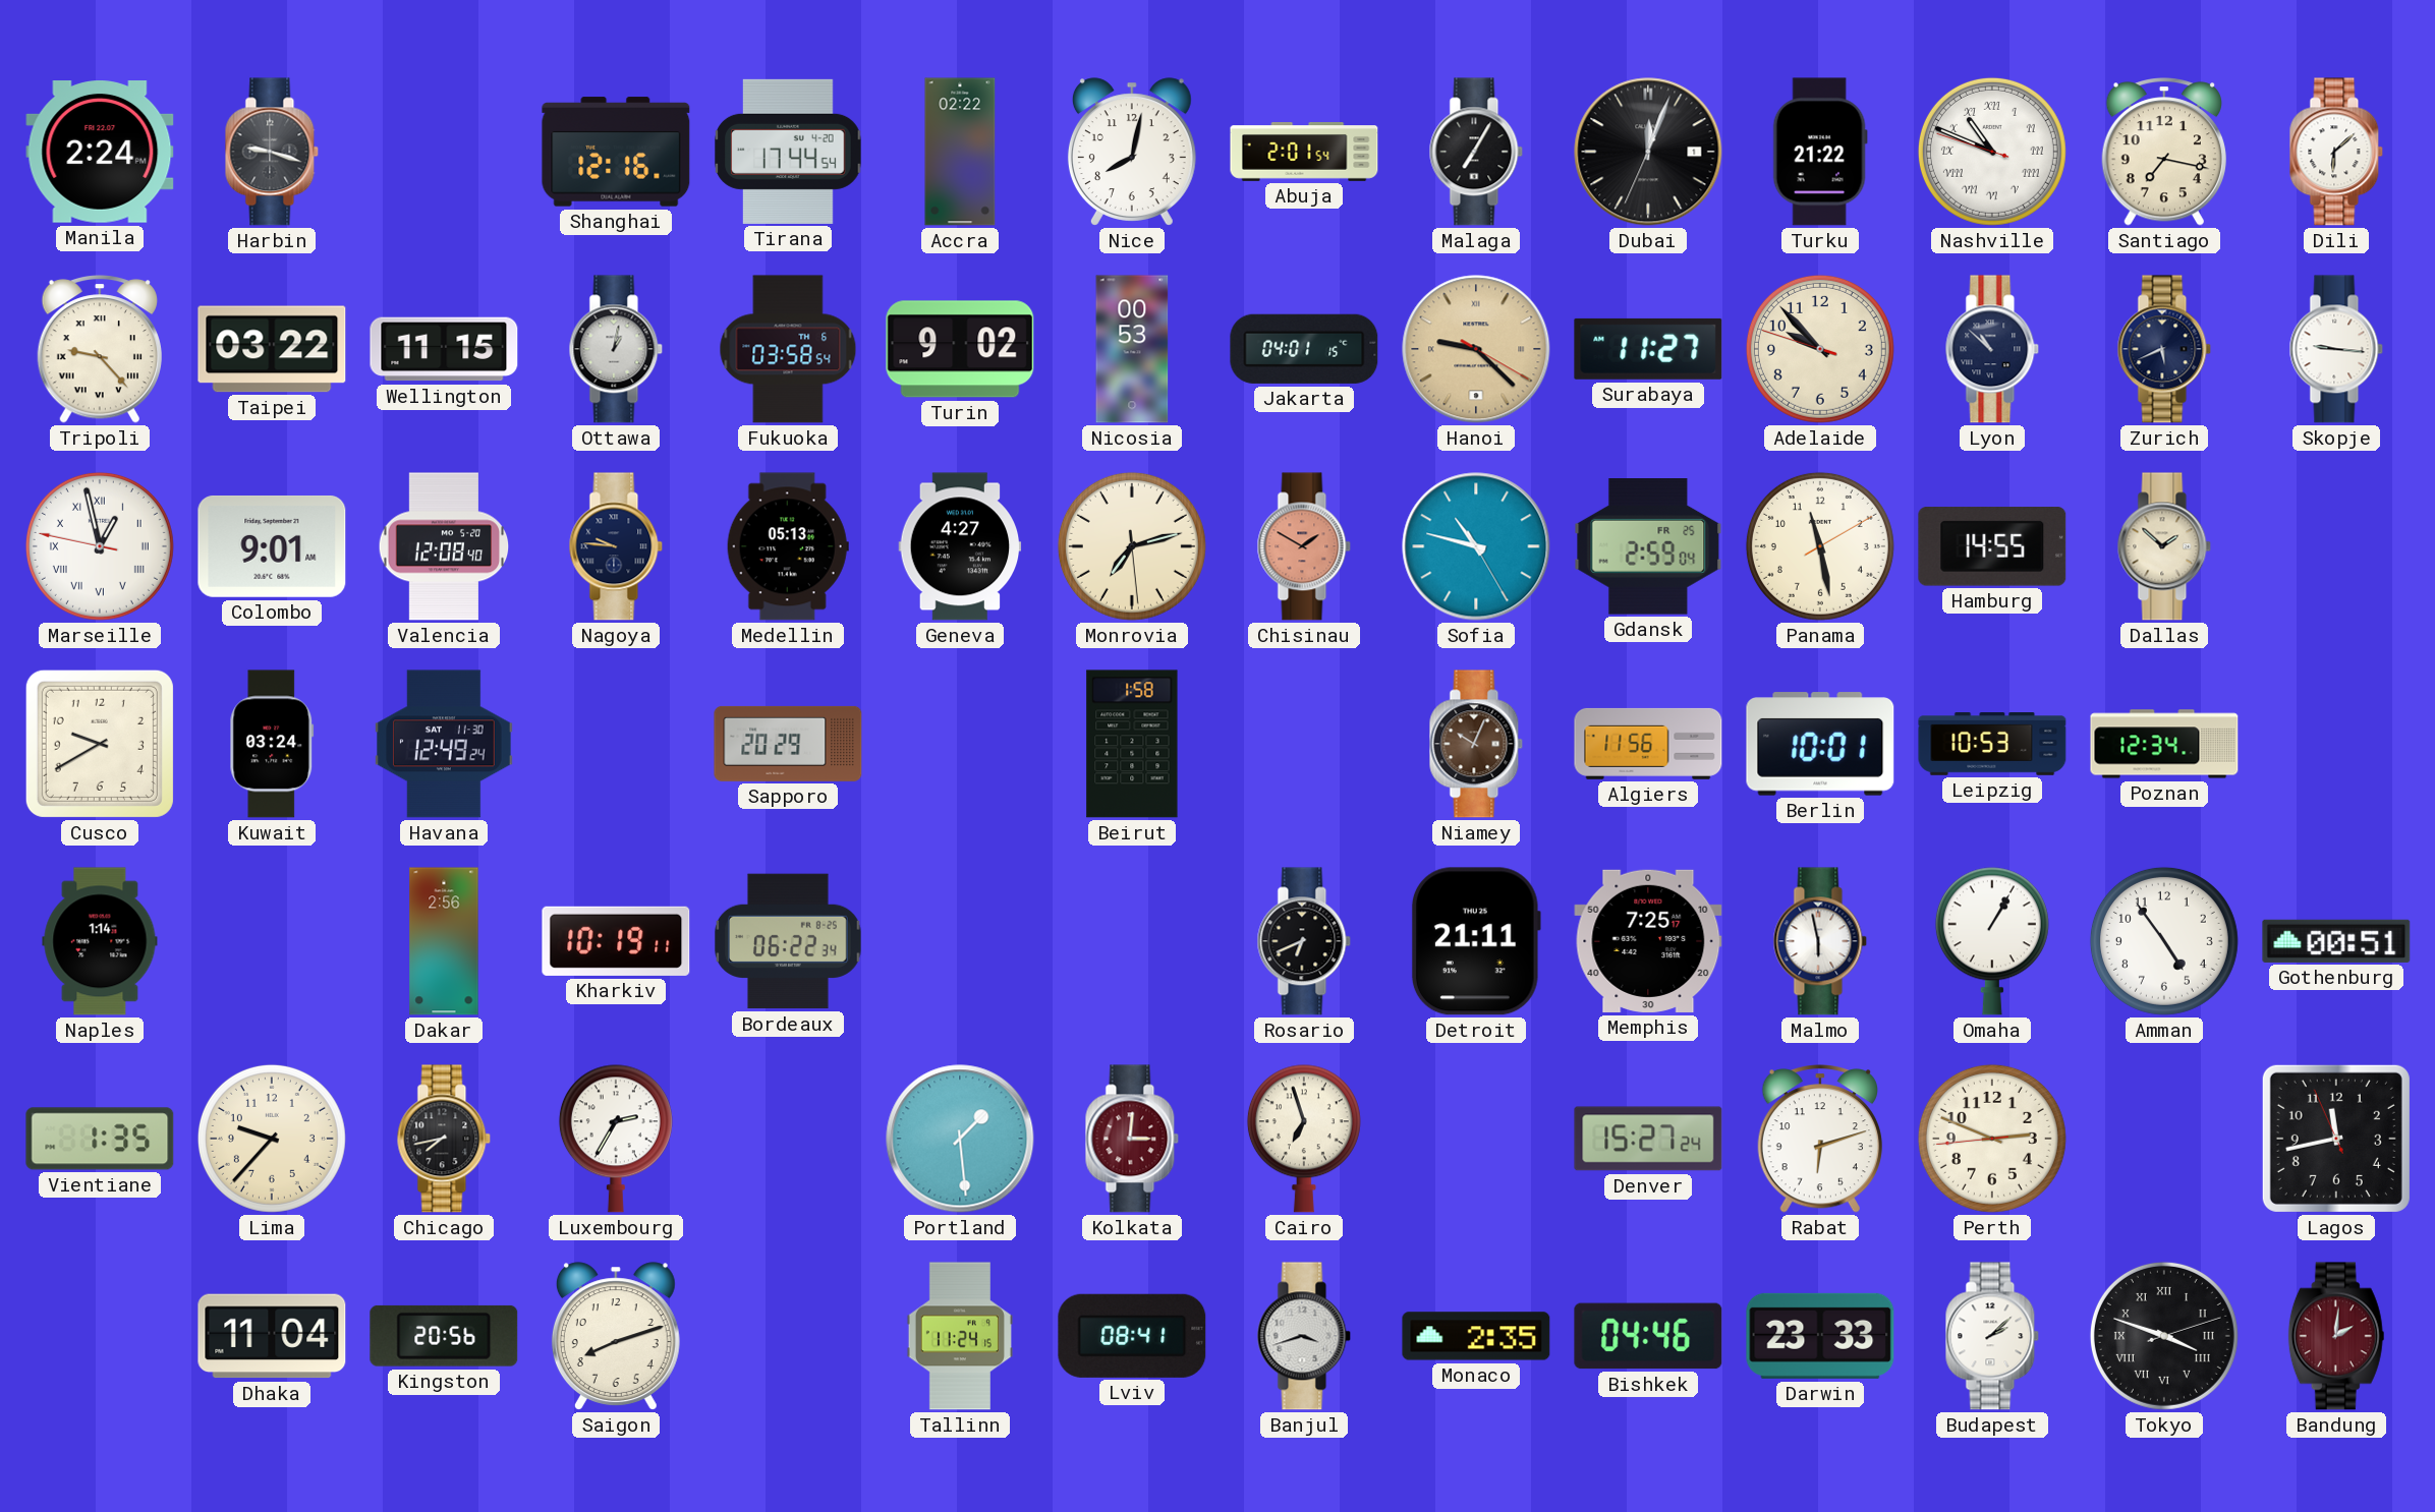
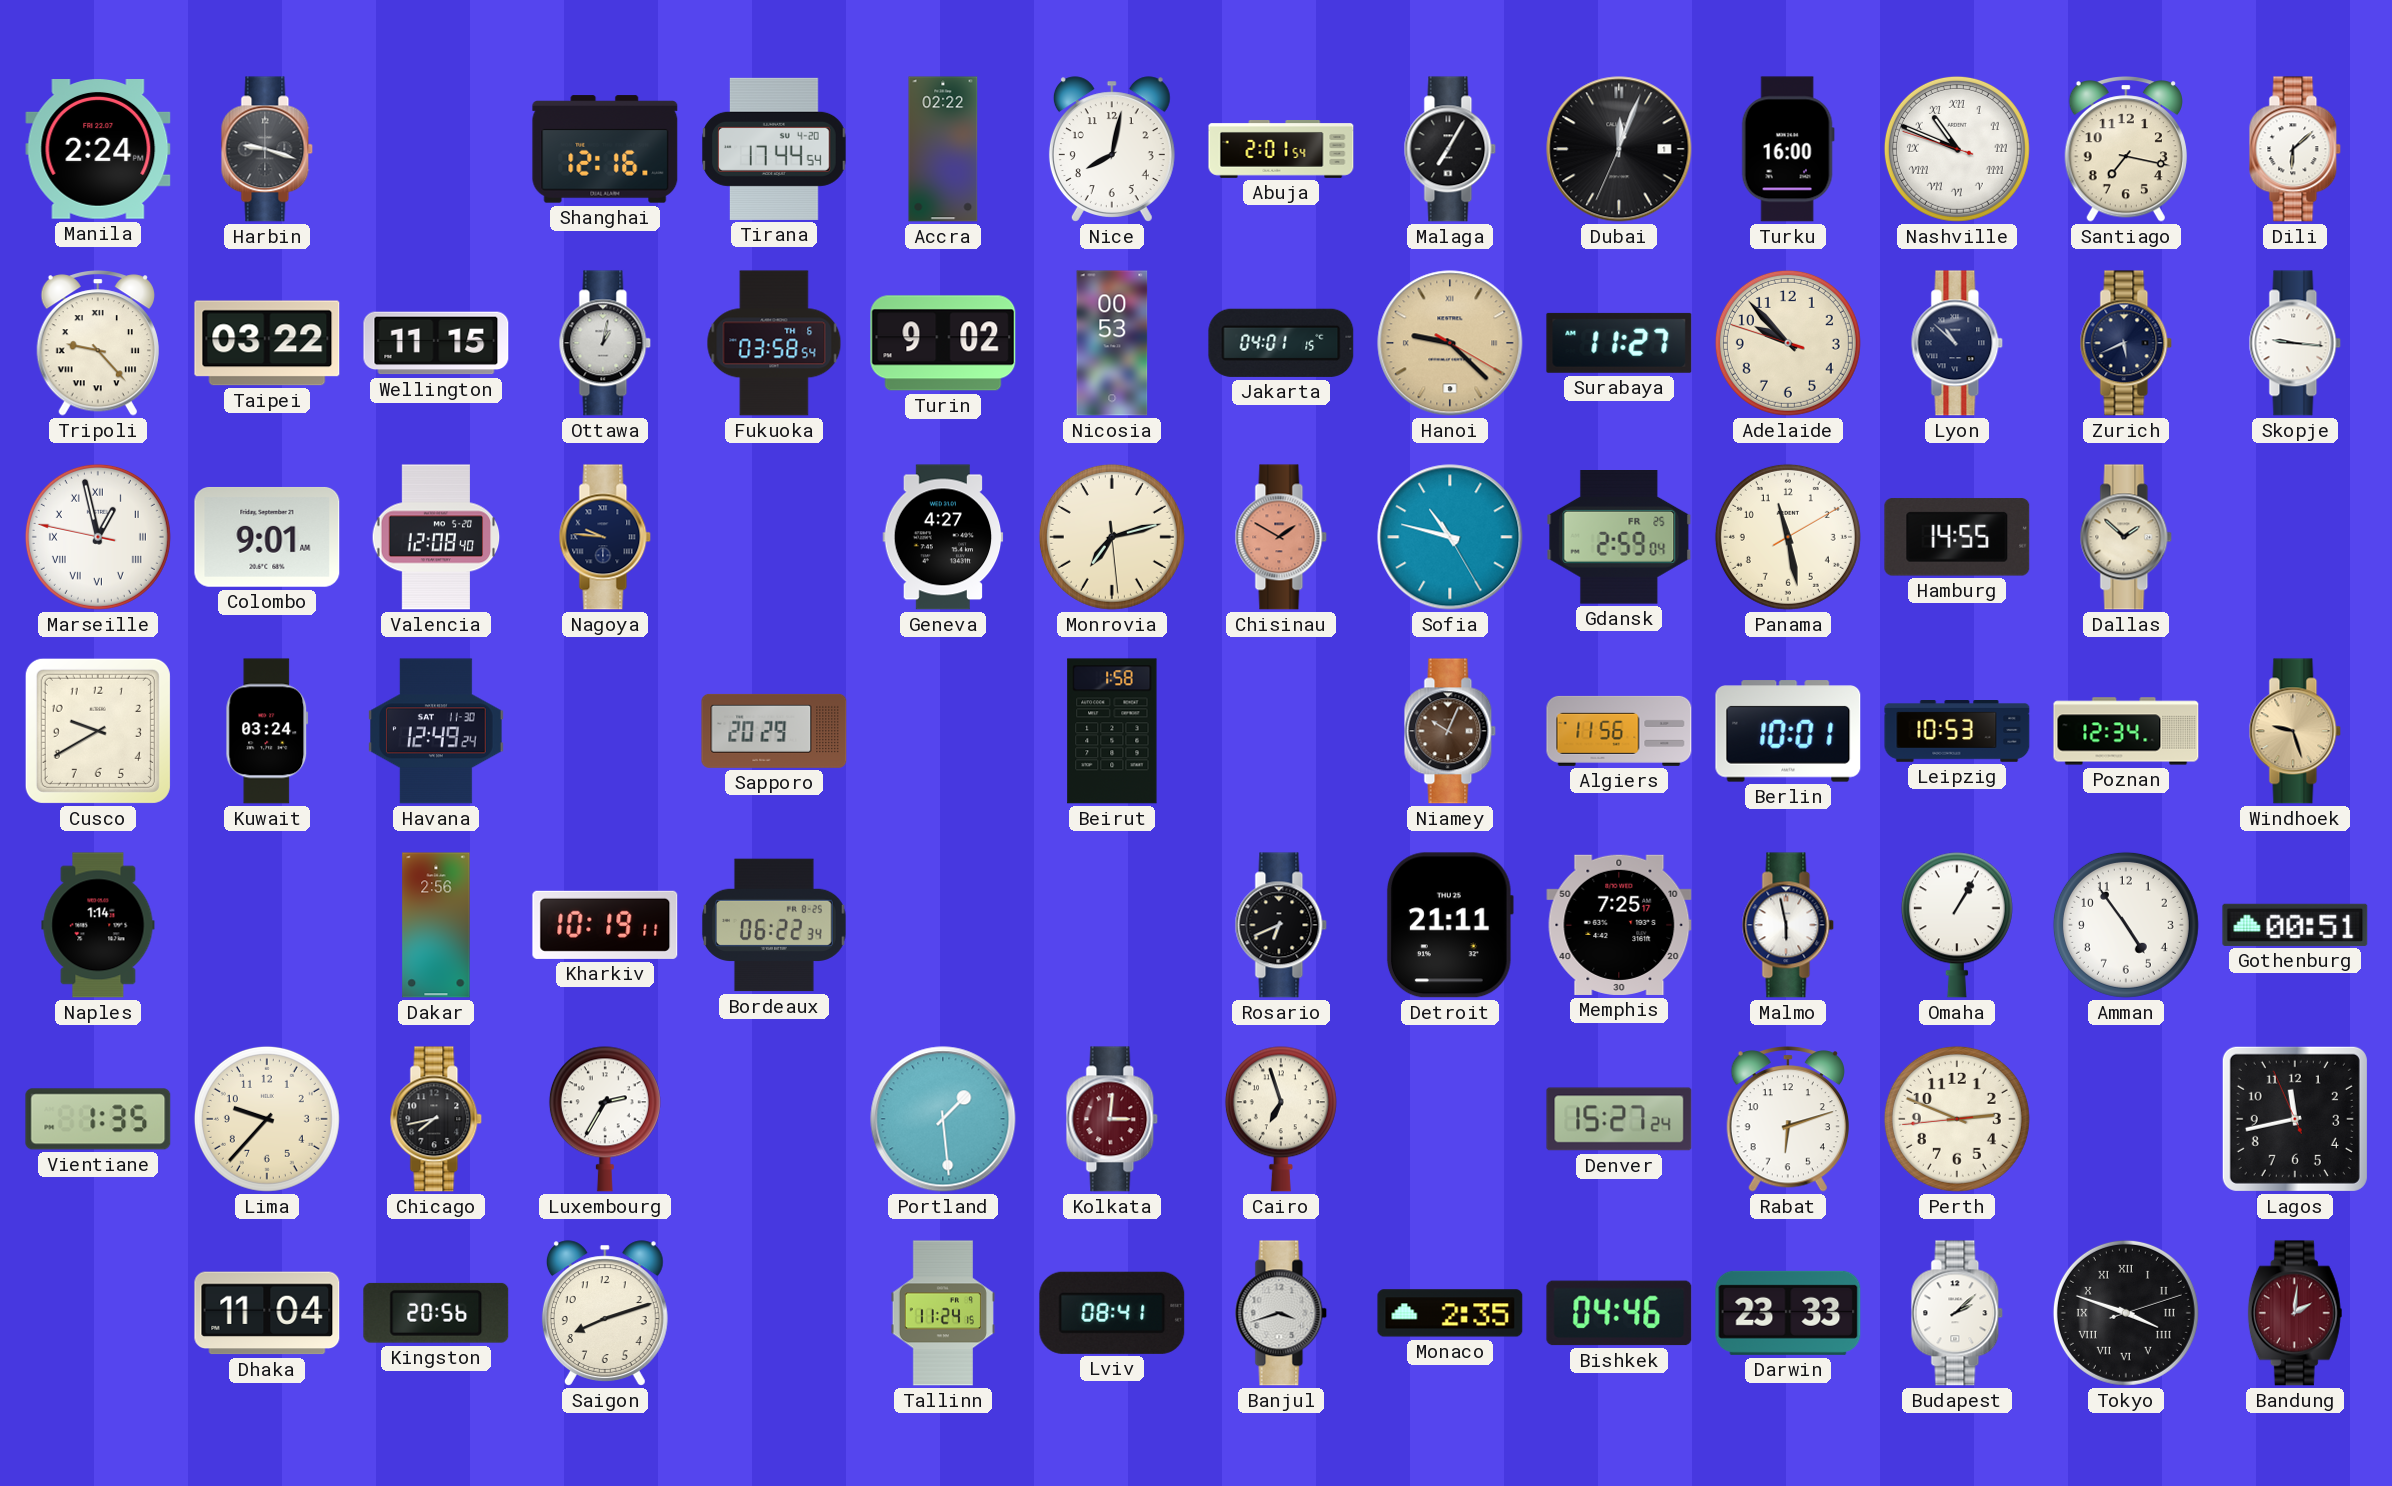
Turku: 21:22 -> 16:00
Medellin: 05:13 -> none
Windhoek: none -> 9:27
